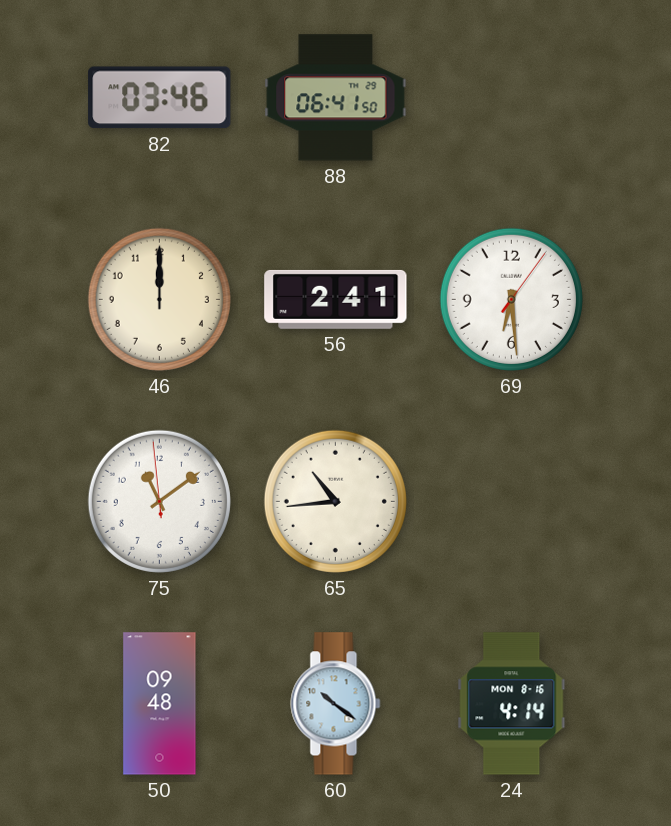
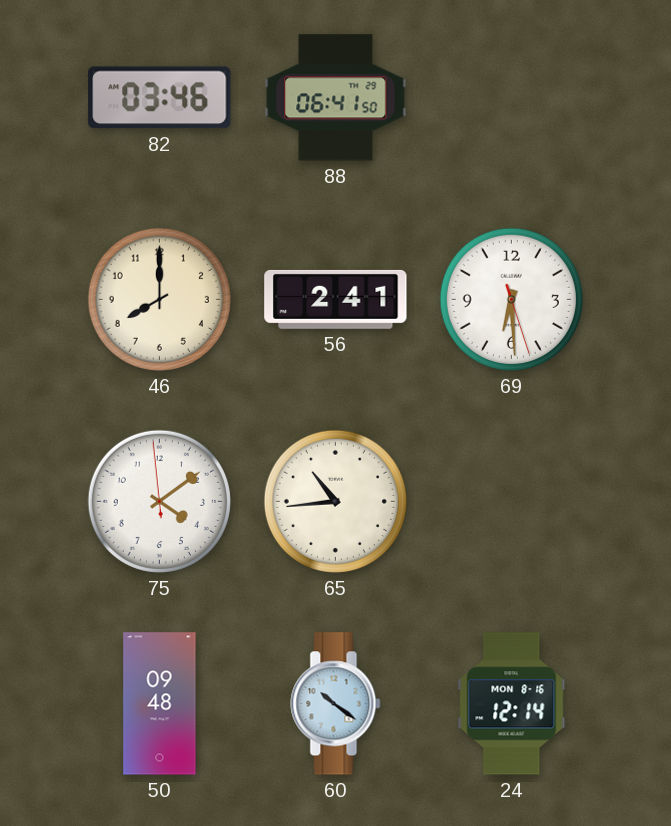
46: 12:00 -> 8:00
69: 6:29:06 -> 6:29:27
75: 11:08 -> 4:08
24: 4:14 -> 12:14
